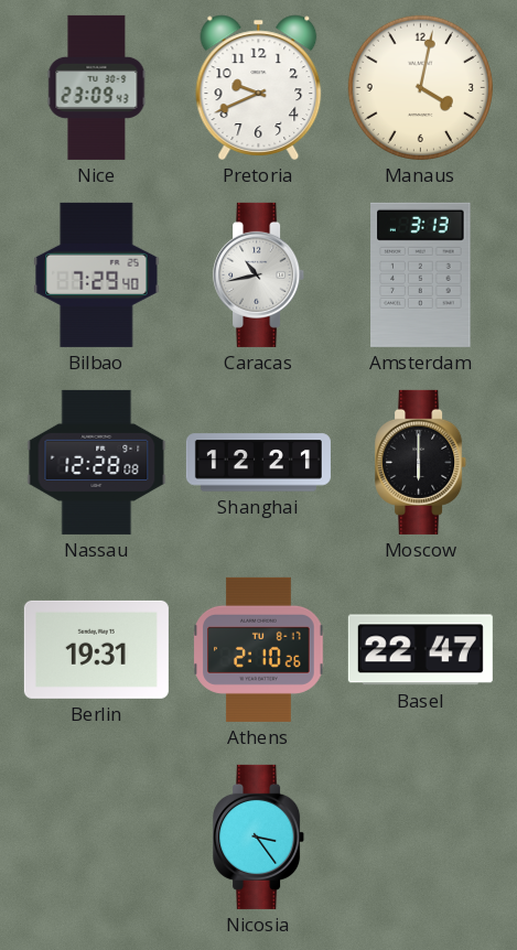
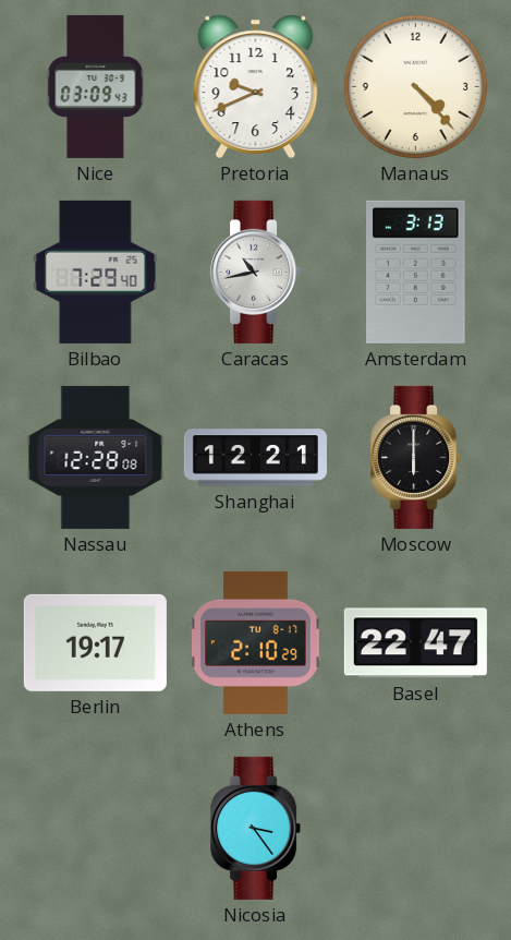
Nice: 23:09 -> 03:09
Manaus: 4:02 -> 4:23
Berlin: 19:31 -> 19:17
Athens: 2:10:26 -> 2:10:29
